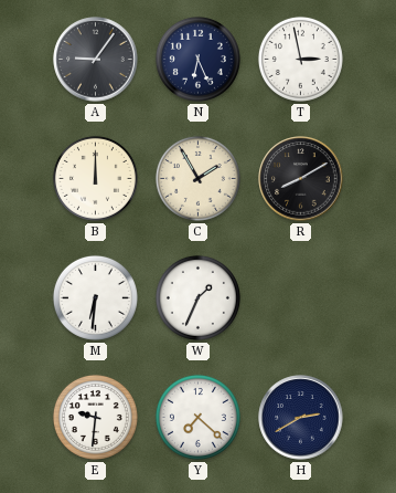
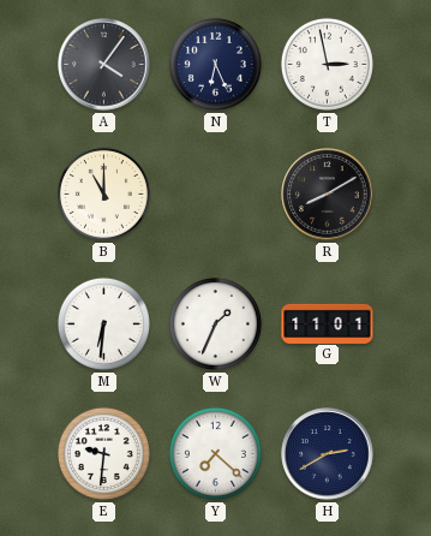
A: 9:06 -> 4:06
B: 12:00 -> 11:00
C: 1:55 -> none
G: none -> 11:01
